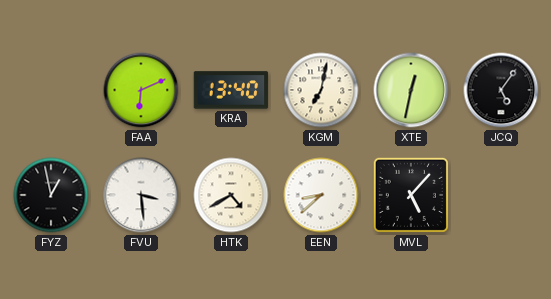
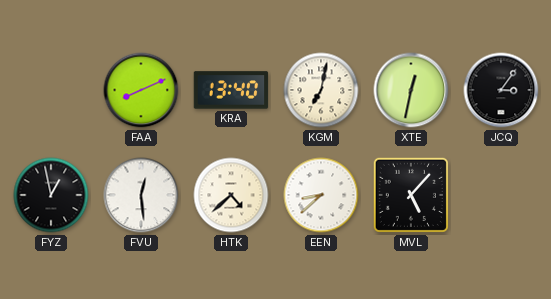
FAA: 6:11 -> 8:11
JCQ: 5:06 -> 3:06
FVU: 3:29 -> 12:29
HTK: 4:40 -> 4:38
